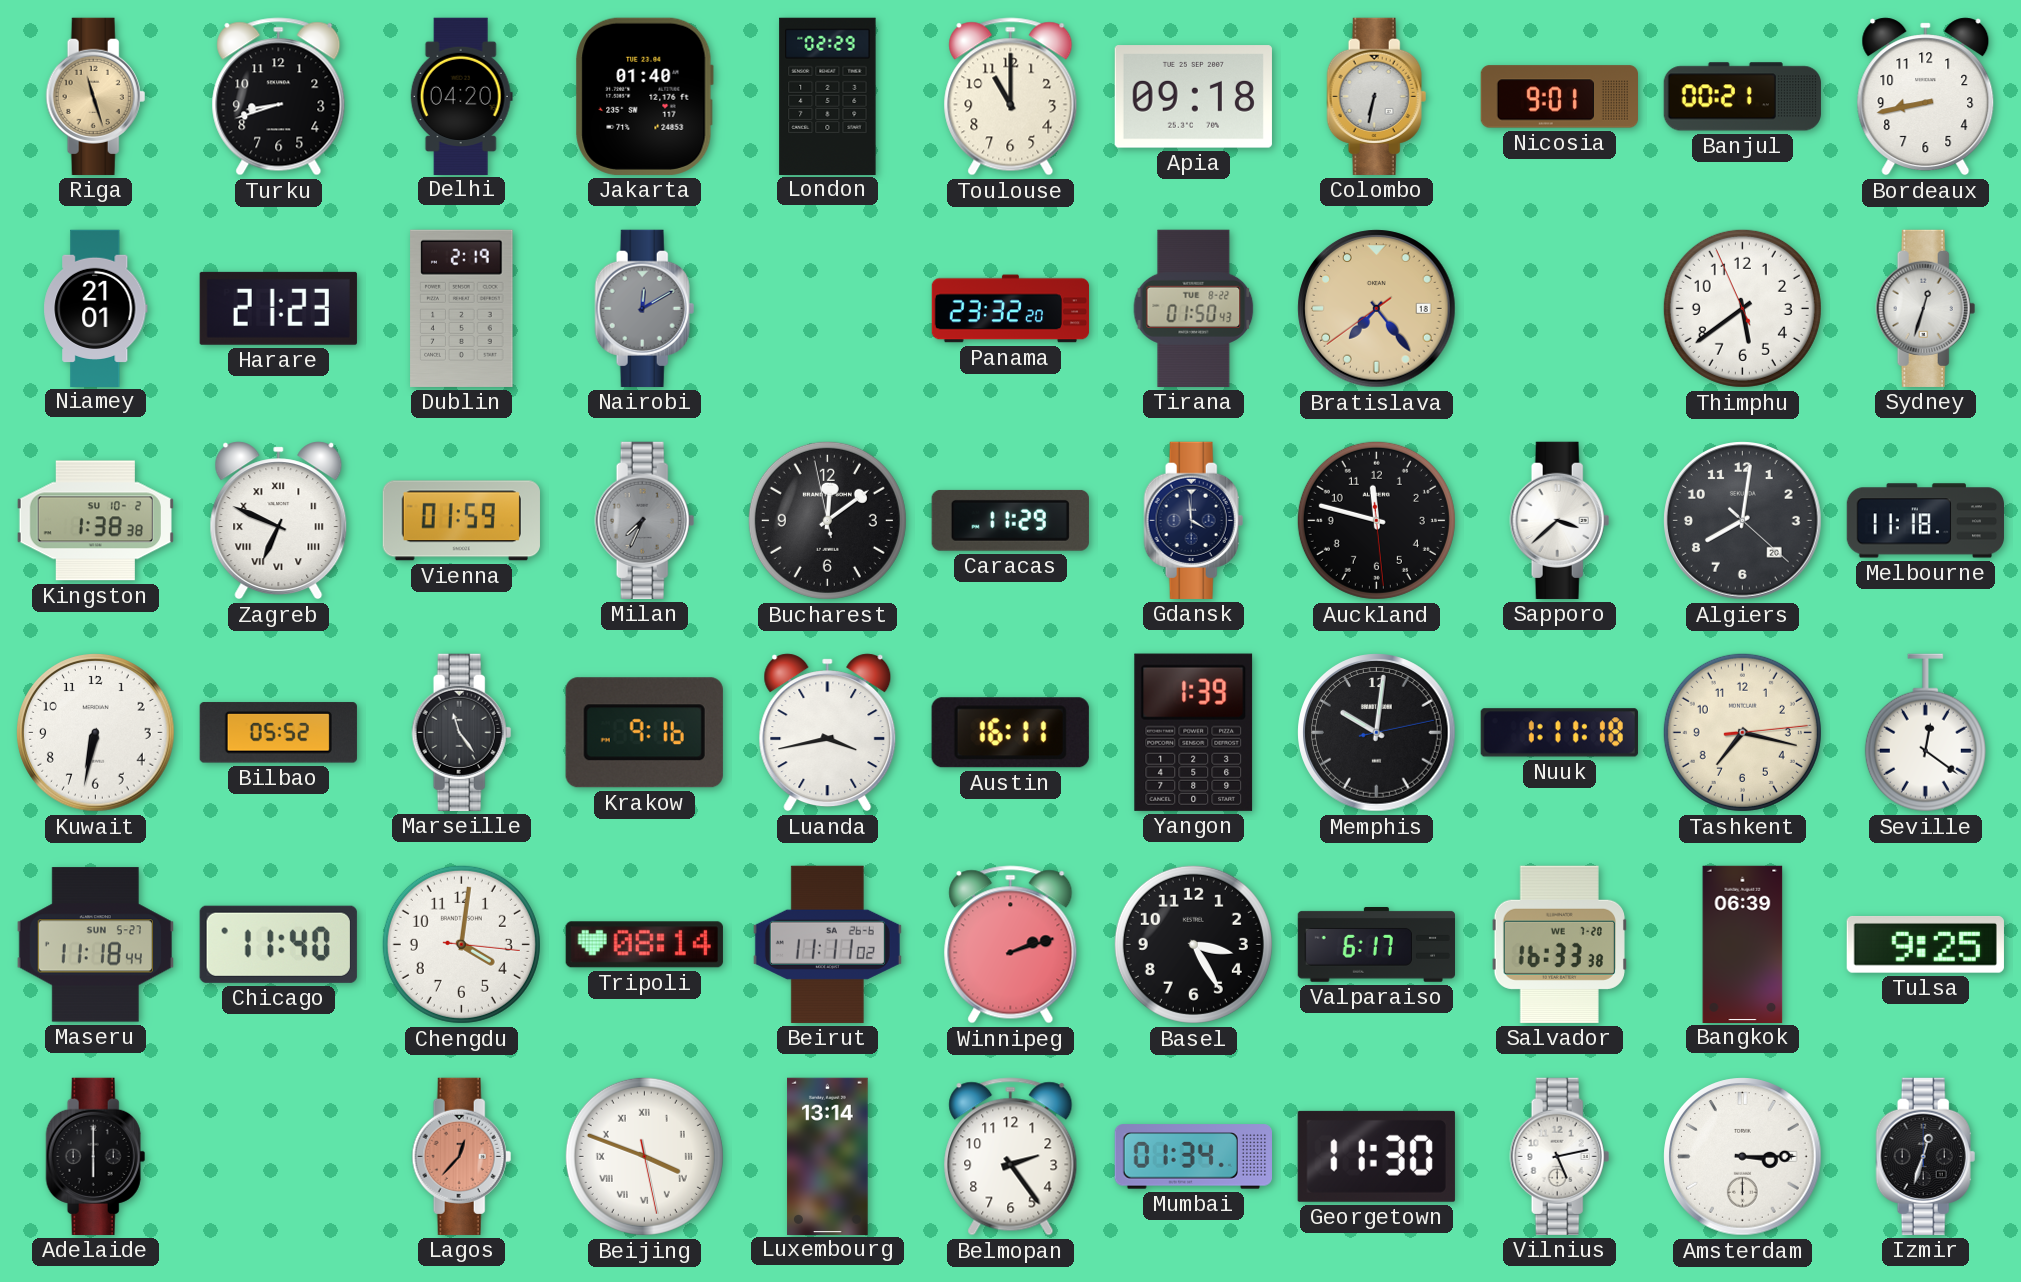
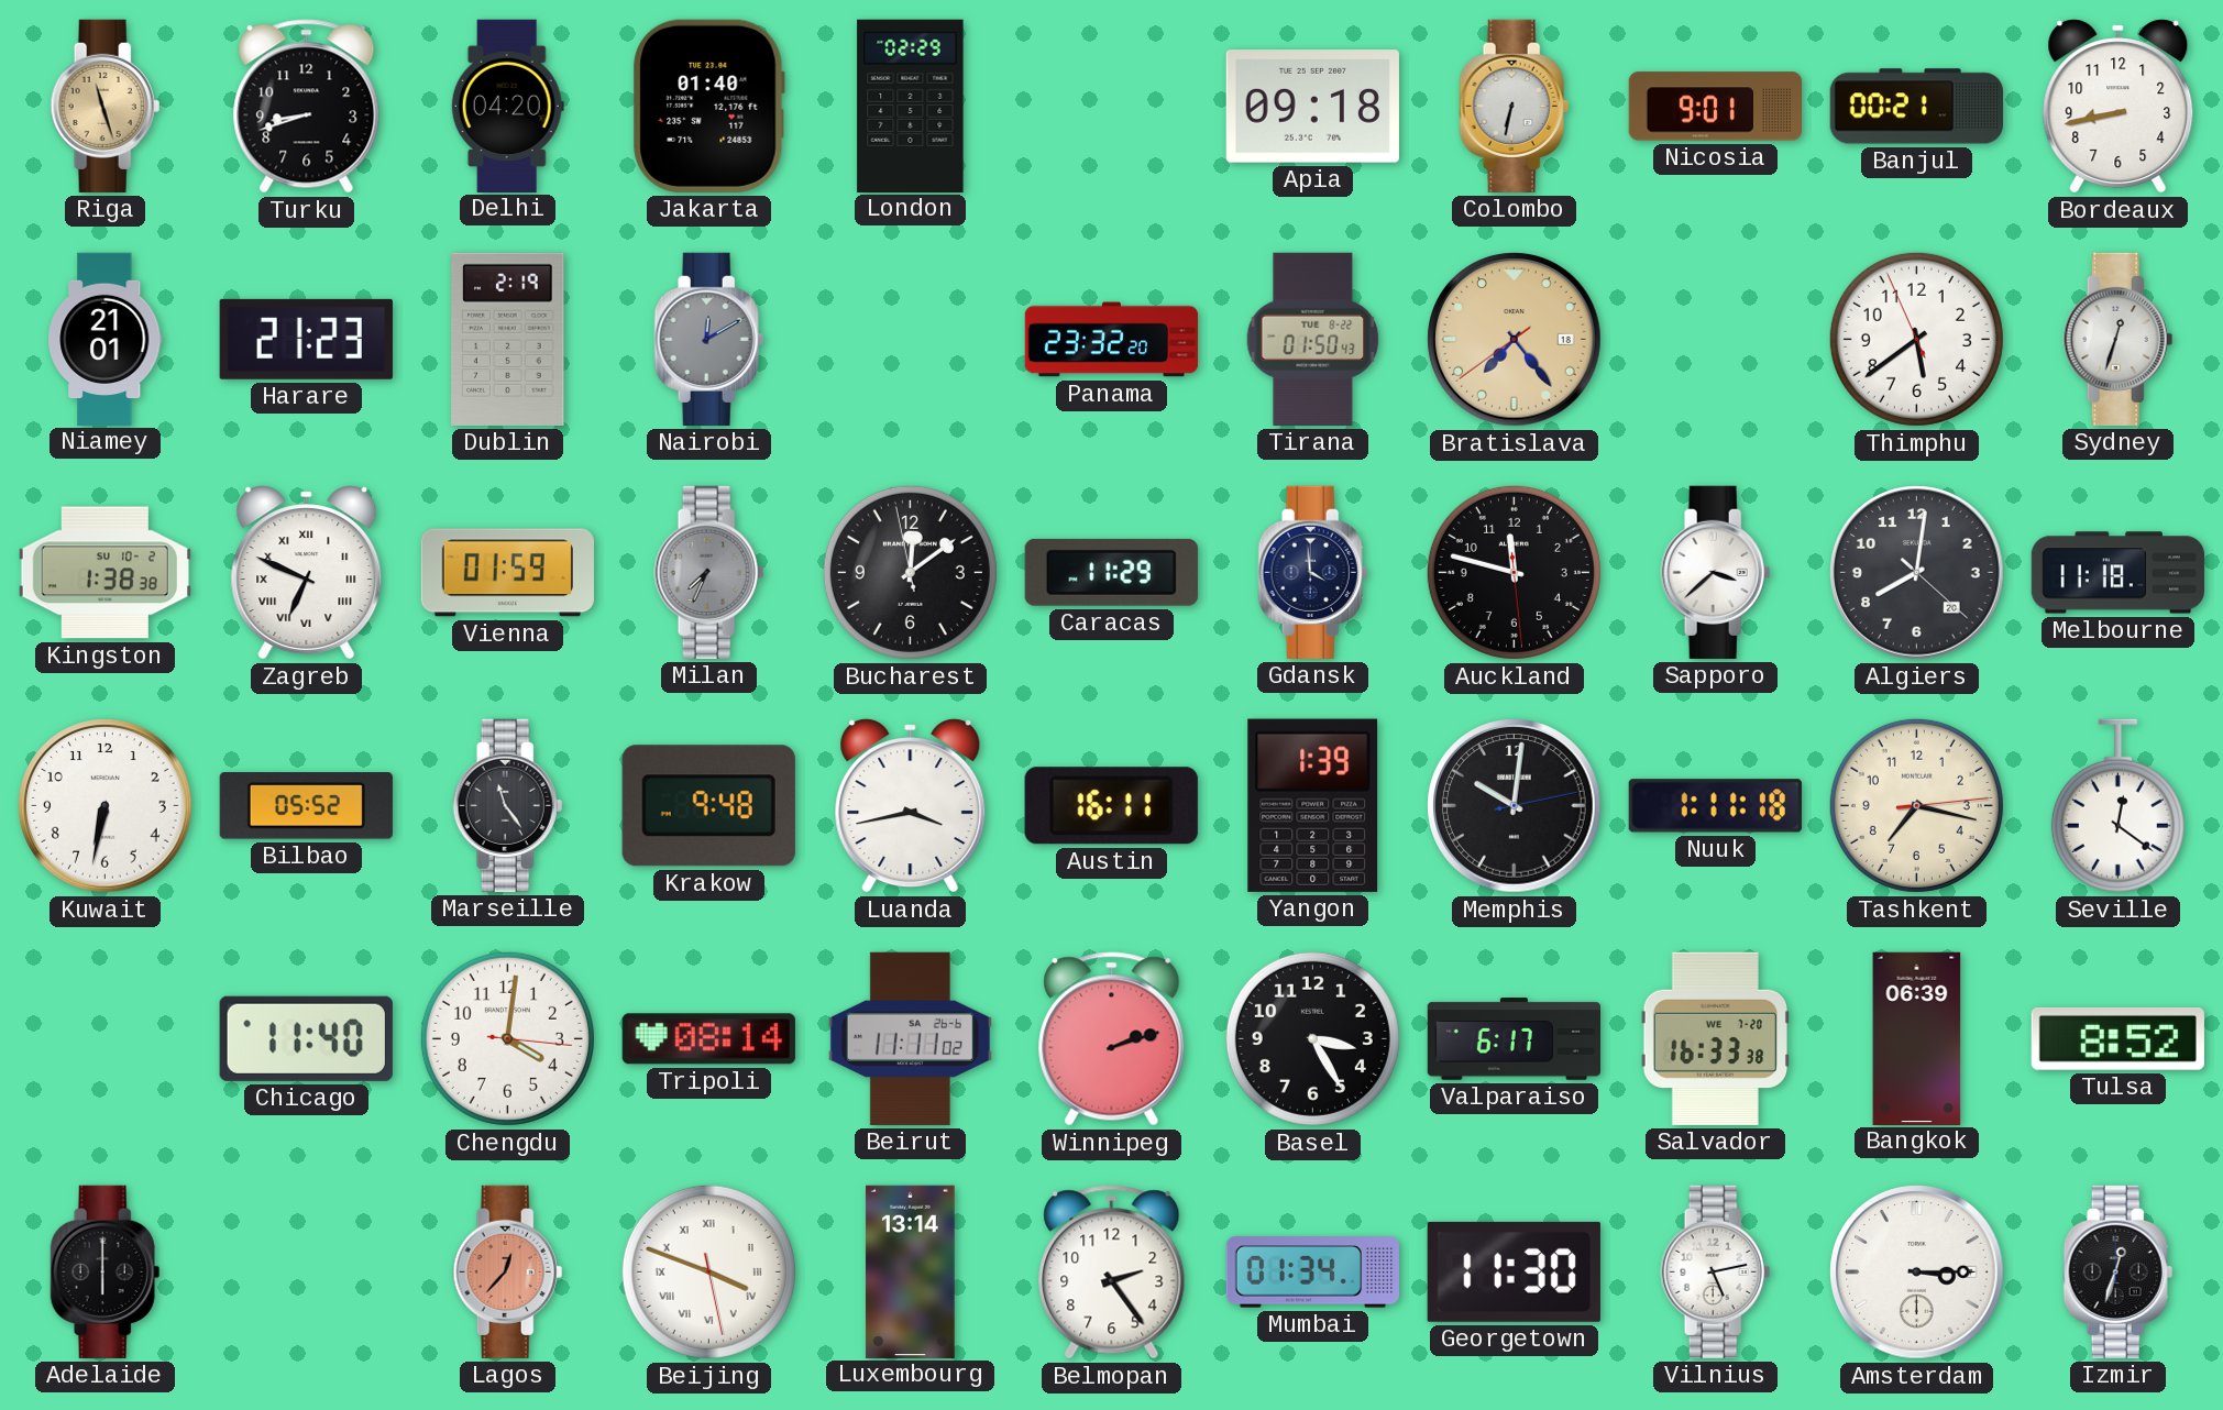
Toulouse: 11:00 -> none
Krakow: 9:16 -> 9:48
Maseru: 11:18 -> none
Tulsa: 9:25 -> 8:52
